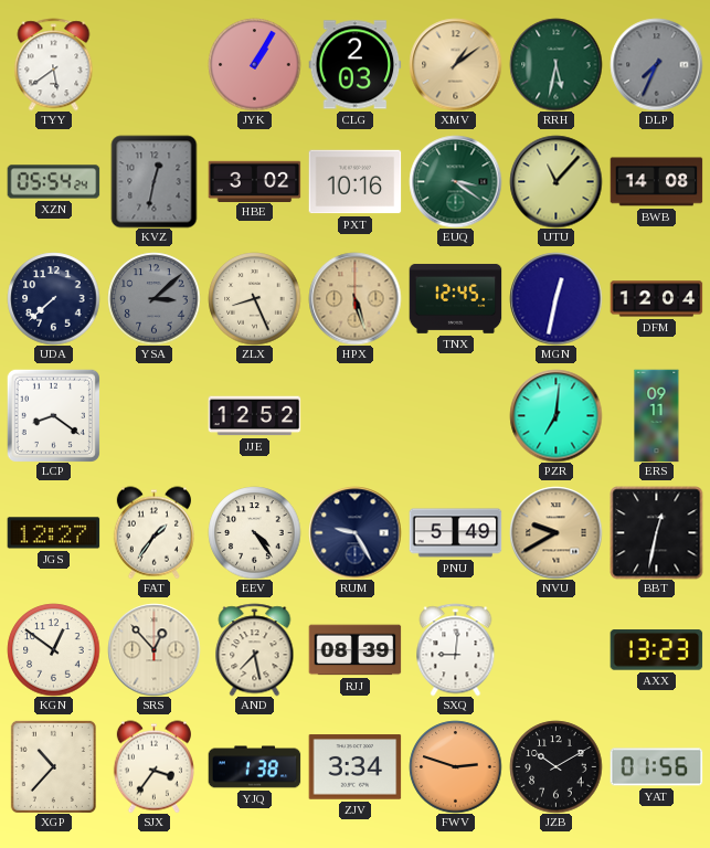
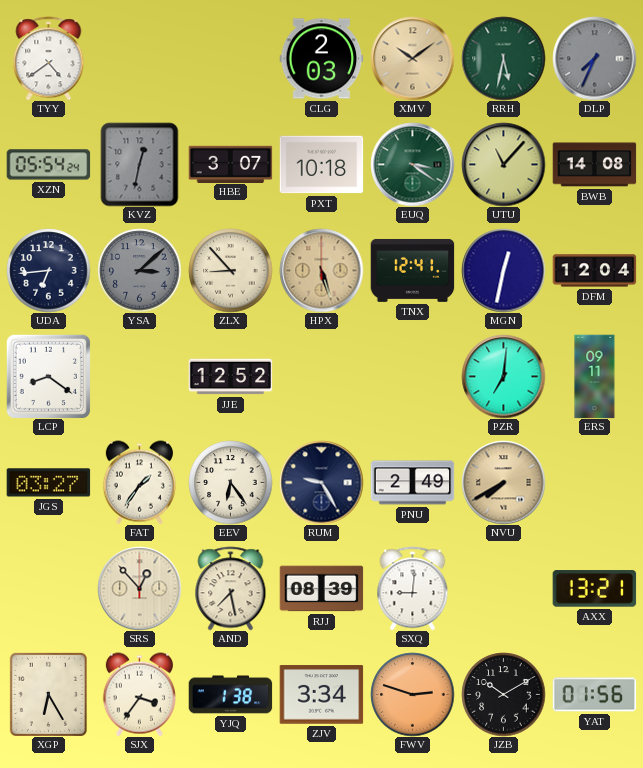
TYY: 5:39 -> 4:39
JYK: 1:05 -> none
XMV: 1:09 -> 10:09
HBE: 3:02 -> 3:07
PXT: 10:16 -> 10:18
UDA: 7:38 -> 6:44
ZLX: 8:26 -> 8:53
TNX: 12:45 -> 12:41
JGS: 12:27 -> 03:27
EEV: 4:24 -> 6:24
PNU: 5:49 -> 2:49
NVU: 9:40 -> 7:40
BBT: 12:32 -> none
KGN: 12:51 -> none
AXX: 13:23 -> 13:21
XGP: 10:37 -> 6:25
